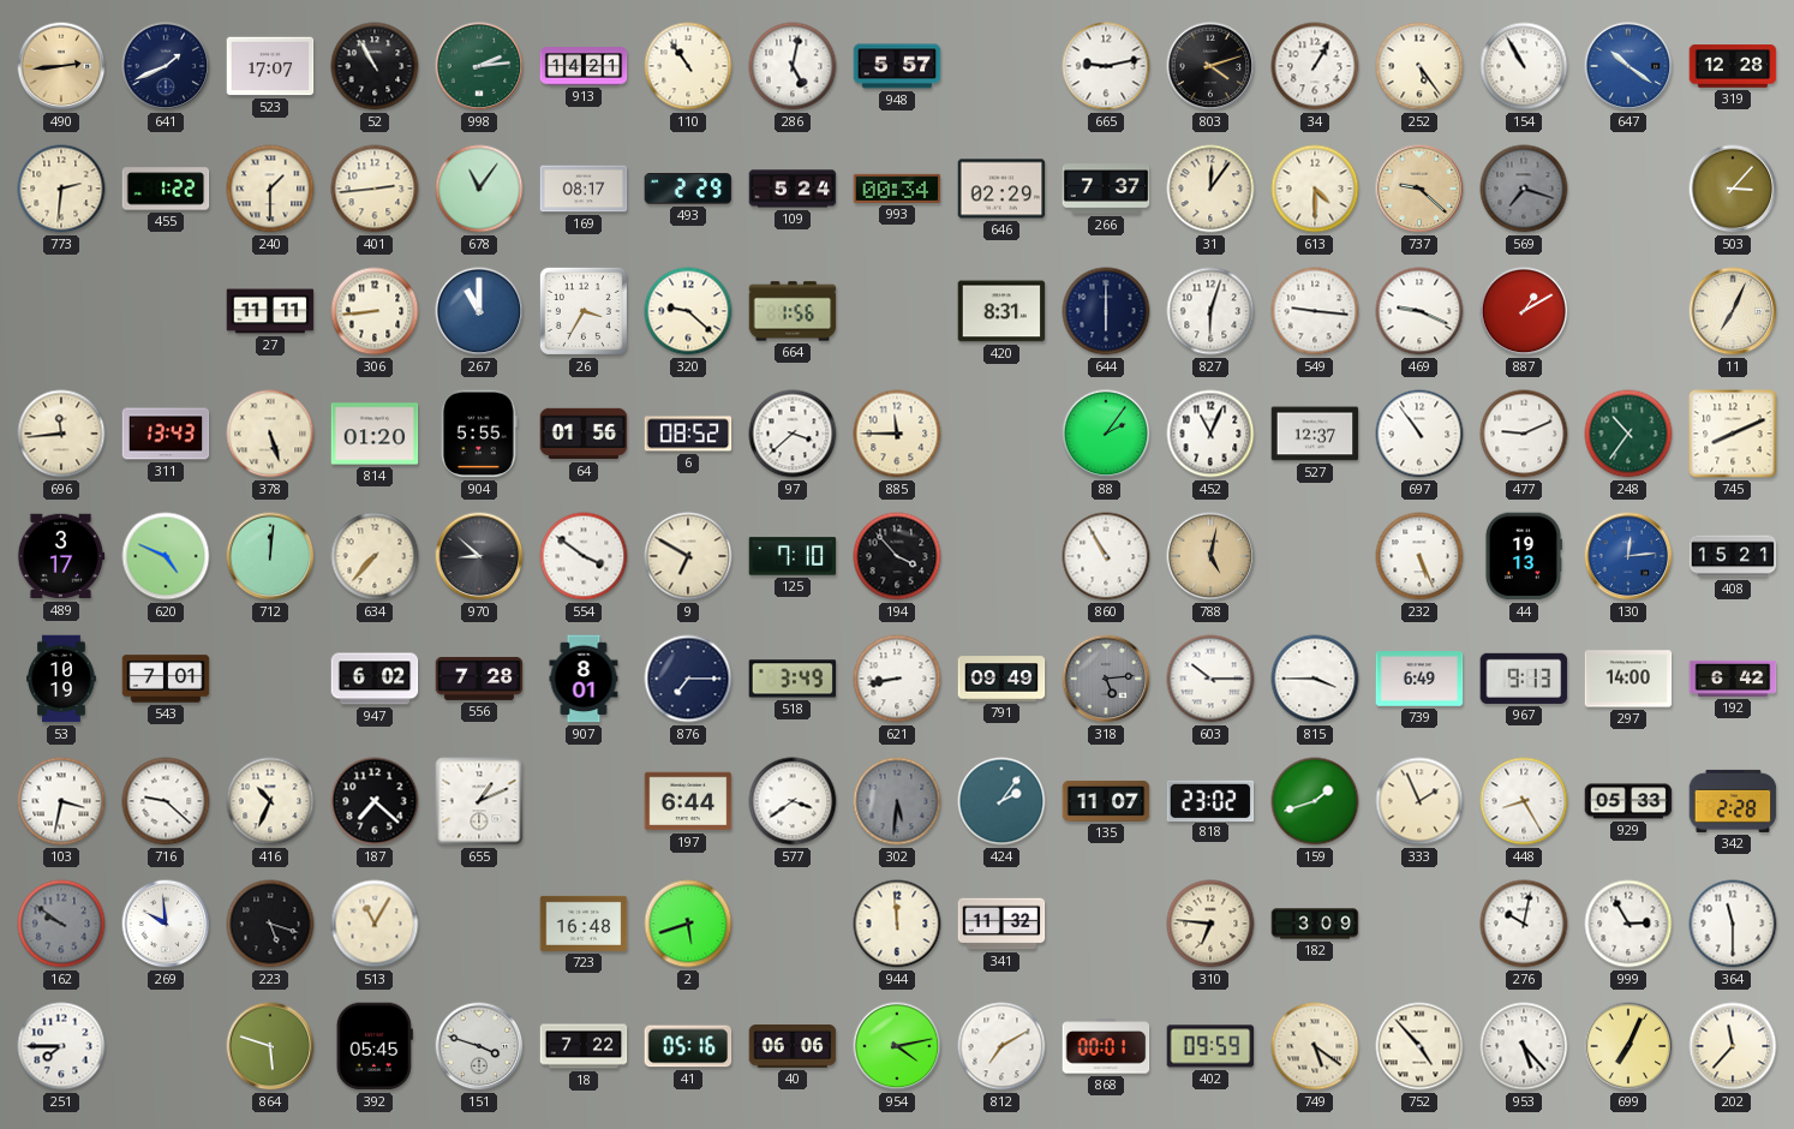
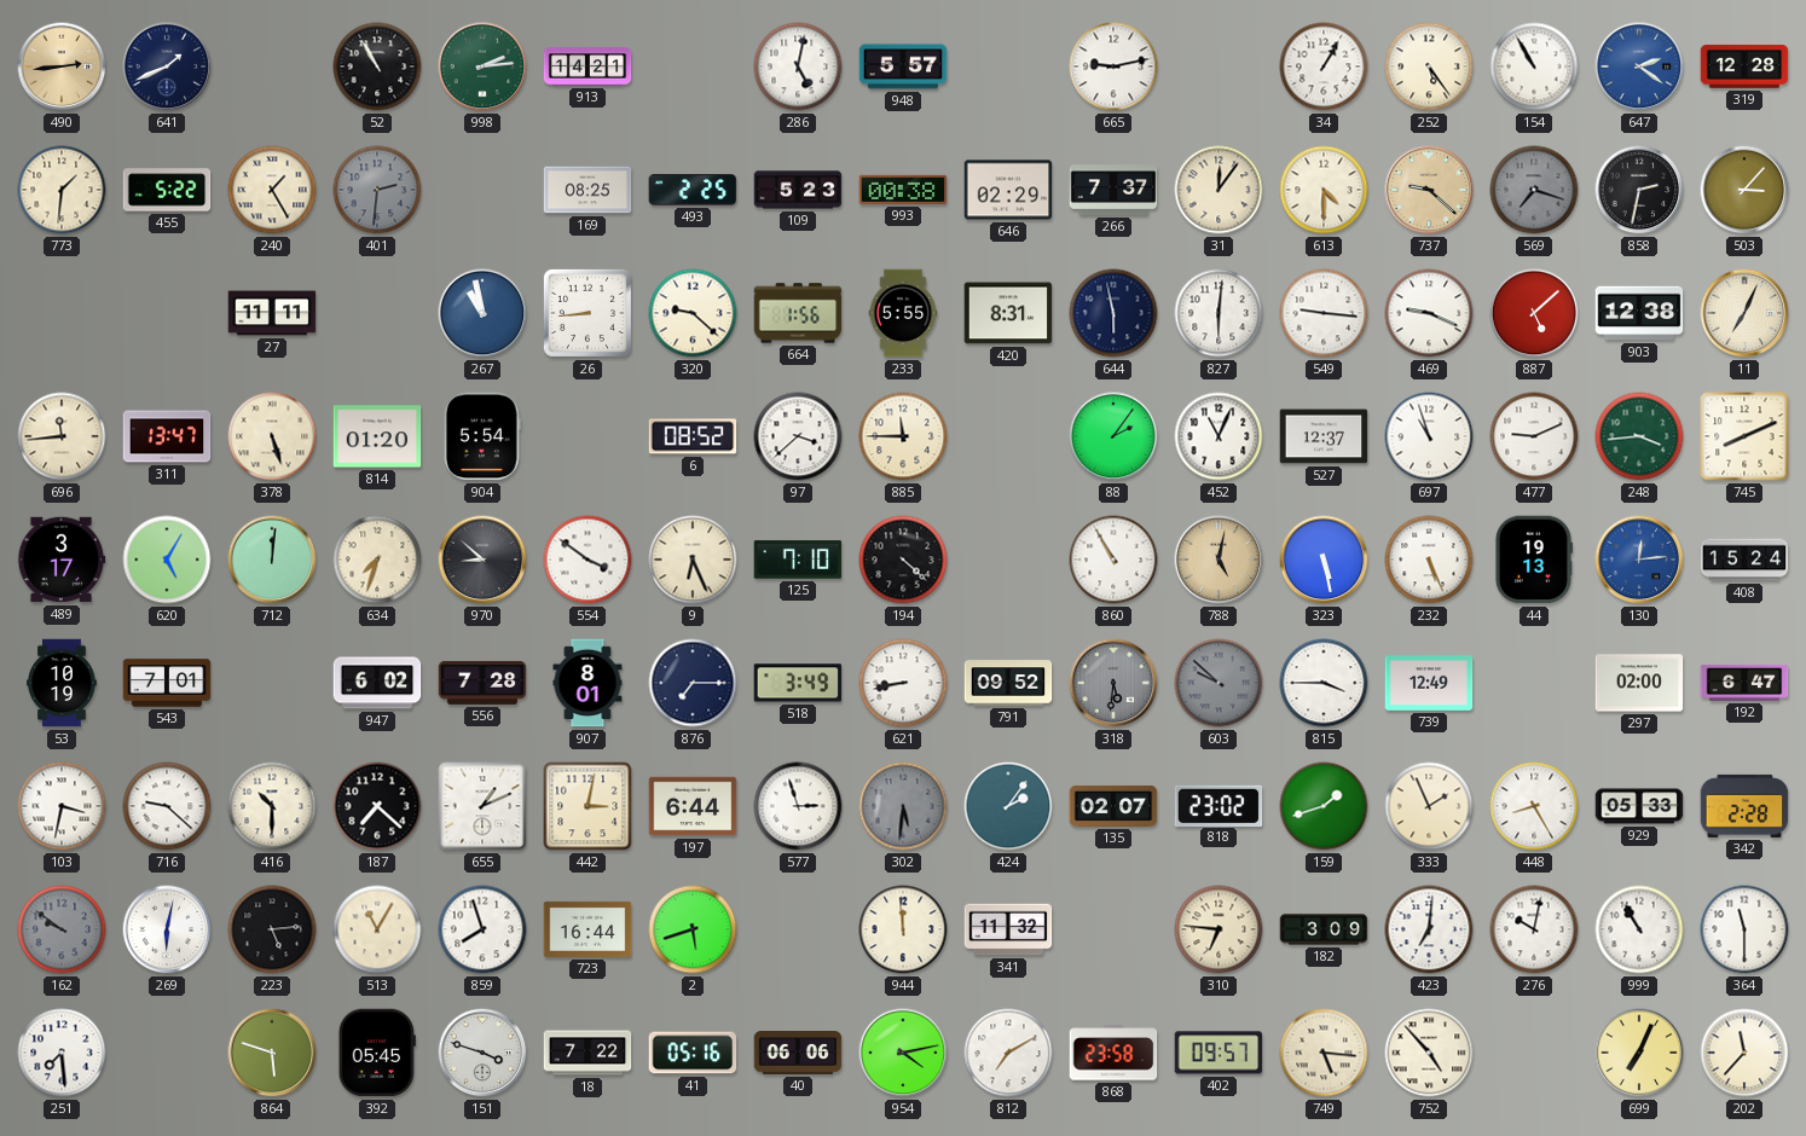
523: 17:07 -> none
110: 10:54 -> none
803: 4:12 -> none
647: 10:21 -> 2:21
773: 2:31 -> 1:31
455: 1:22 -> 5:22
240: 1:30 -> 1:25
401: 2:44 -> 2:31
401 dial: cream -> grey
678: 11:06 -> none
169: 08:17 -> 08:25
493: 2:29 -> 2:25
109: 5:24 -> 5:23
993: 00:34 -> 00:38
858: none -> 2:32
306: 8:44 -> none
267: 11:00 -> 10:58
26: 3:35 -> 8:44
233: none -> 5:55
644: 6:00 -> 5:58
827: 6:03 -> 6:01
887: 1:10 -> 5:08
903: none -> 12:38
311: 13:43 -> 13:47
904: 5:55 -> 5:54
64: 01:56 -> none
697: 10:54 -> 10:57
248: 10:36 -> 3:44
620: 4:49 -> 5:05
634: 7:37 -> 7:33
9: 6:50 -> 6:26
194: 3:53 -> 4:22
323: none -> 5:28
408: 15:21 -> 15:24
791: 09:49 -> 09:52
318: 5:14 -> 5:31
603: 10:15 -> 9:52
603 dial: white -> grey
739: 6:49 -> 12:49
967: 9:13 -> none
297: 14:00 -> 02:00
192: 6:42 -> 6:47
416: 10:34 -> 10:30
442: none -> 3:02
577: 3:39 -> 2:57
135: 11:07 -> 02:07
269: 9:59 -> 6:02
223: 5:18 -> 5:14
859: none -> 7:57
723: 16:48 -> 16:44
423: none -> 7:01
999: 2:55 -> 10:55
251: 7:45 -> 7:29
868: 00:01 -> 23:58
402: 09:59 -> 09:57
749: 5:21 -> 5:16
953: 5:23 -> none
